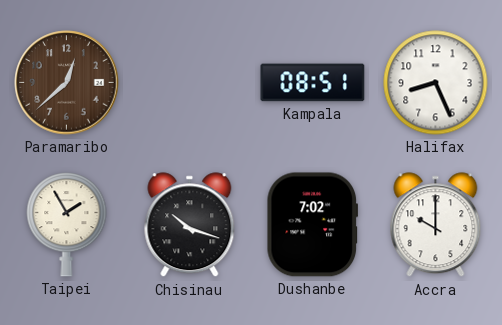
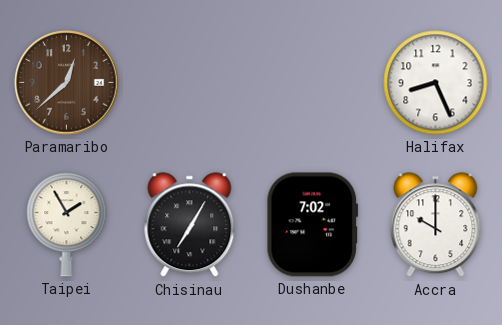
Kampala: 08:51 -> none
Chisinau: 10:18 -> 7:05
